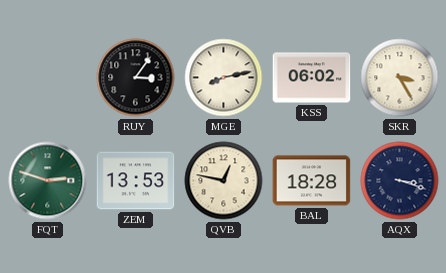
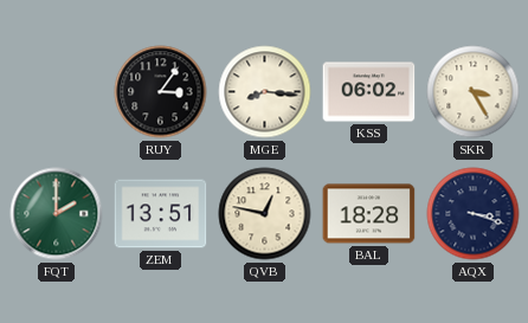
MGE: 8:13 -> 8:16
FQT: 2:48 -> 2:00
ZEM: 13:53 -> 13:51
